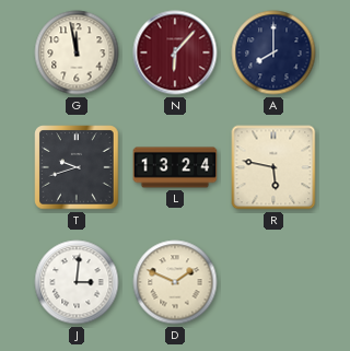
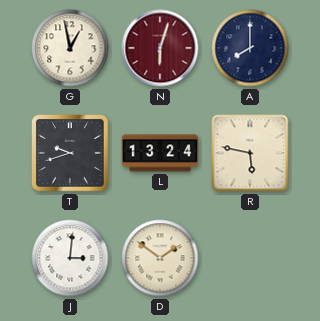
G: 11:58 -> 12:58
N: 6:07 -> 6:03
D: 1:49 -> 1:51
